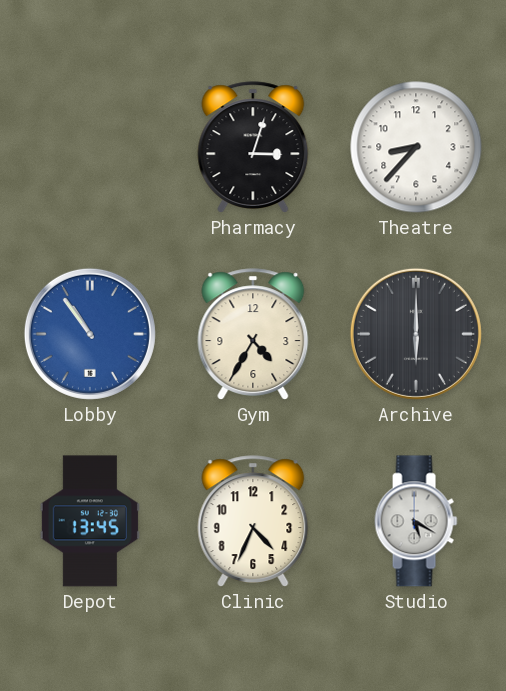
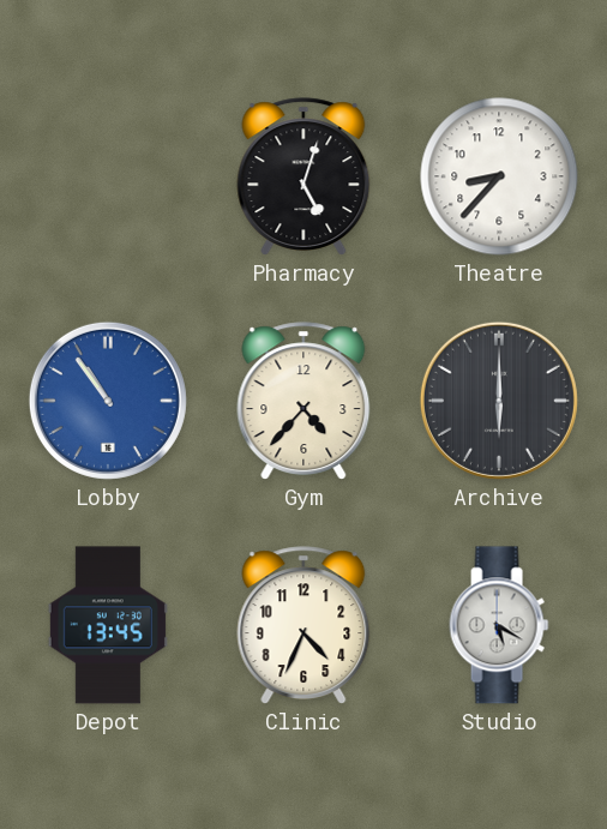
Pharmacy: 3:03 -> 5:03
Gym: 4:35 -> 4:37
